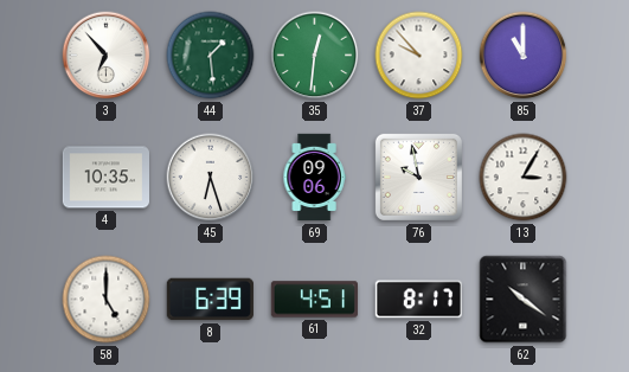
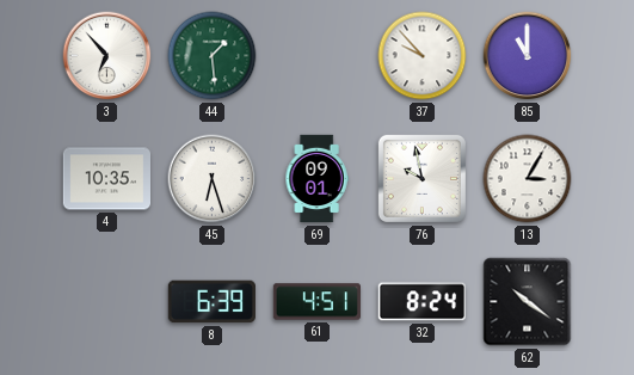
35: 12:31 -> none
69: 09:06 -> 09:01
58: 5:00 -> none
32: 8:17 -> 8:24
